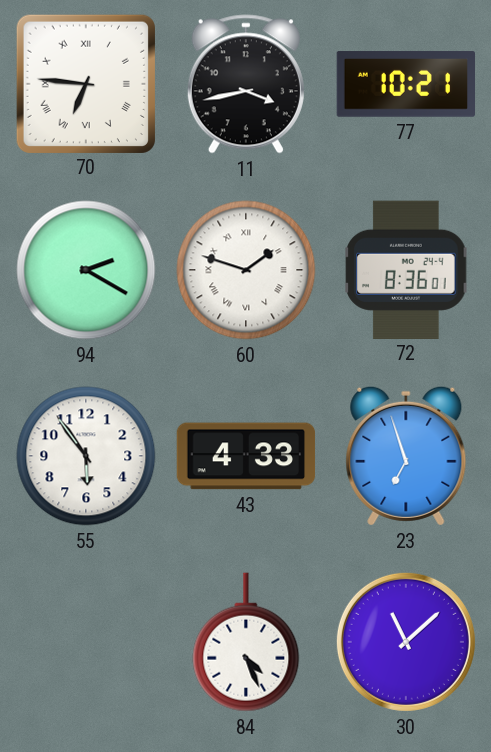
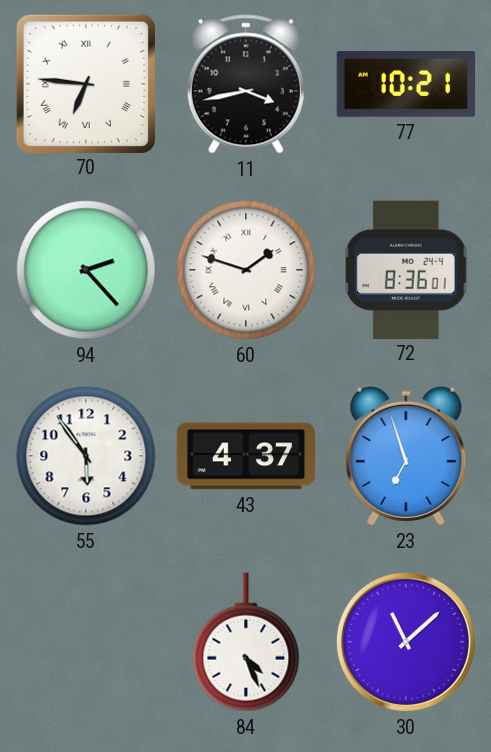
94: 2:20 -> 2:23
43: 4:33 -> 4:37
